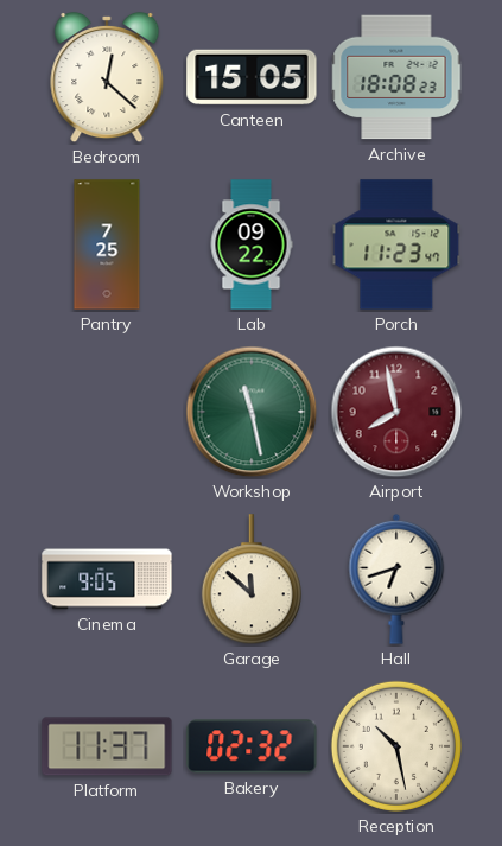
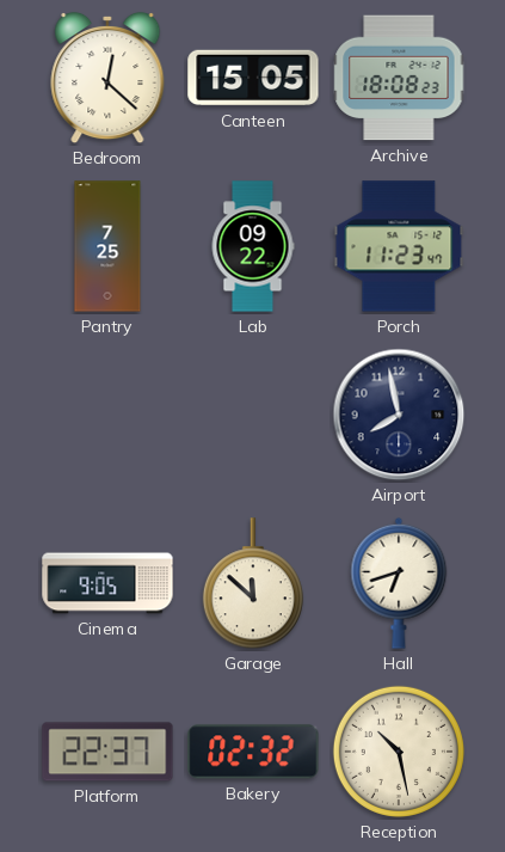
Workshop: 11:28 -> none
Airport dial: burgundy -> navy
Platform: 11:37 -> 22:37
